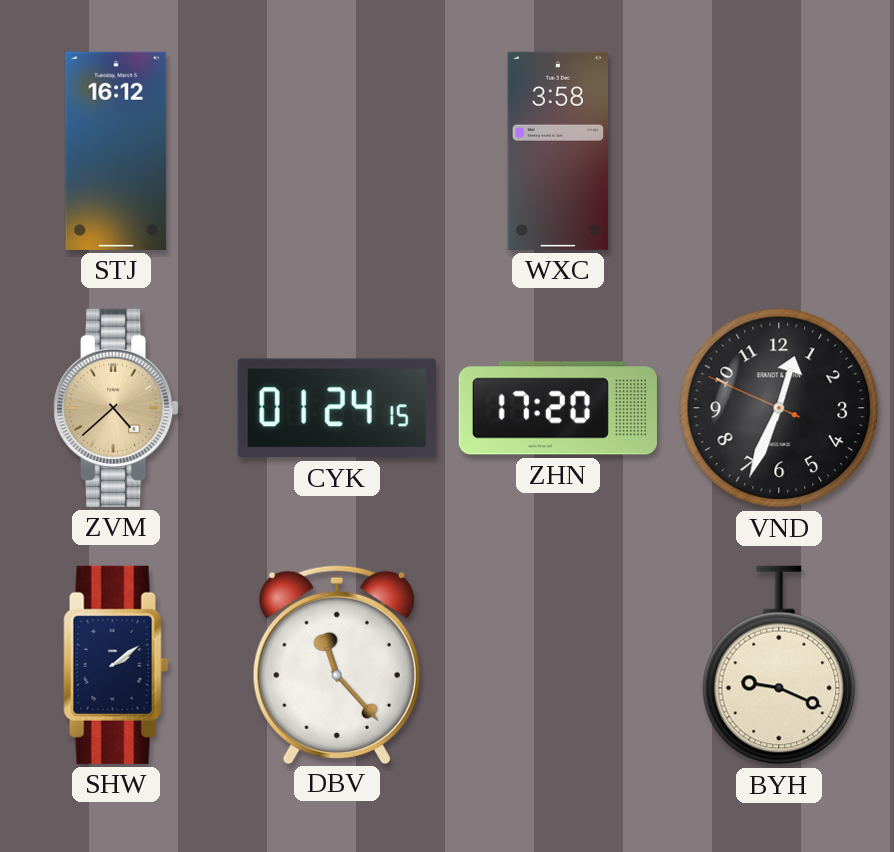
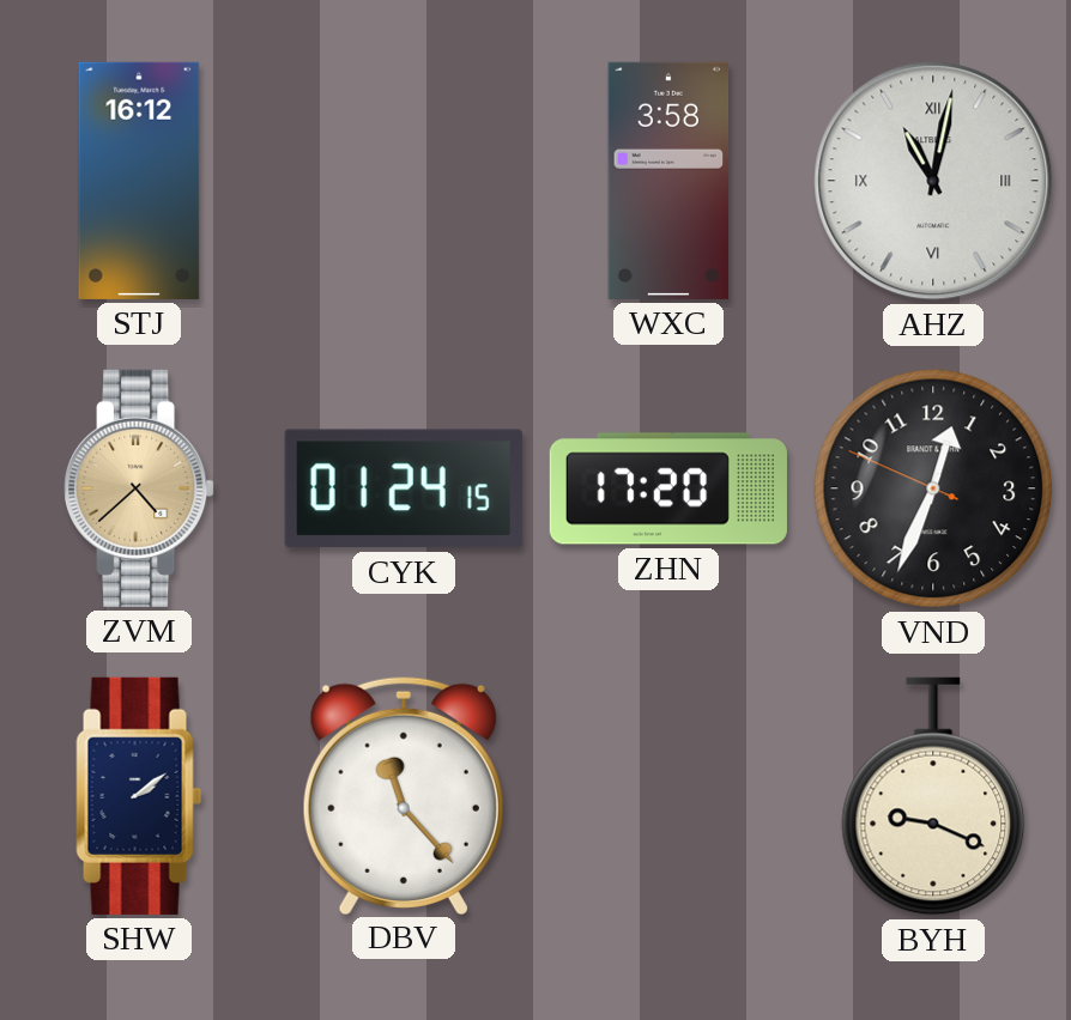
AHZ: none -> 11:02
